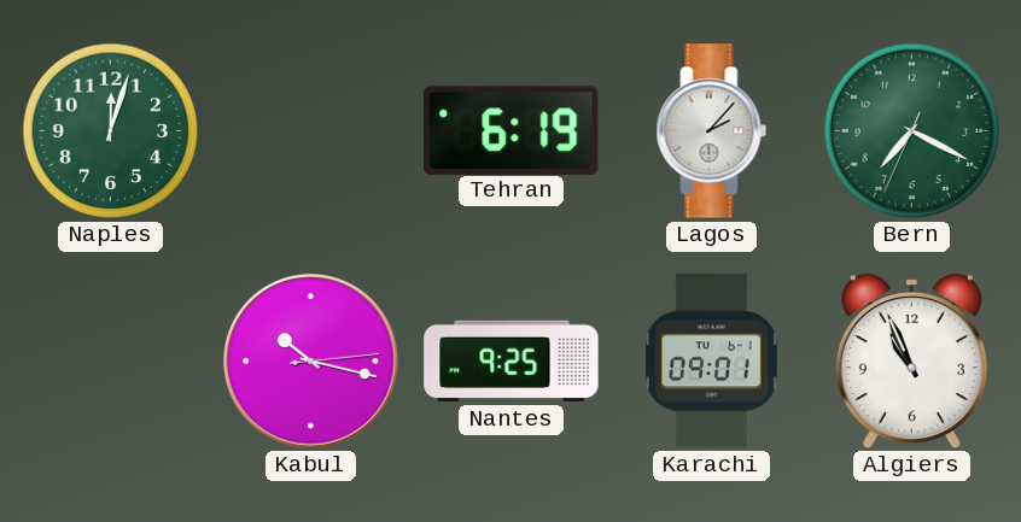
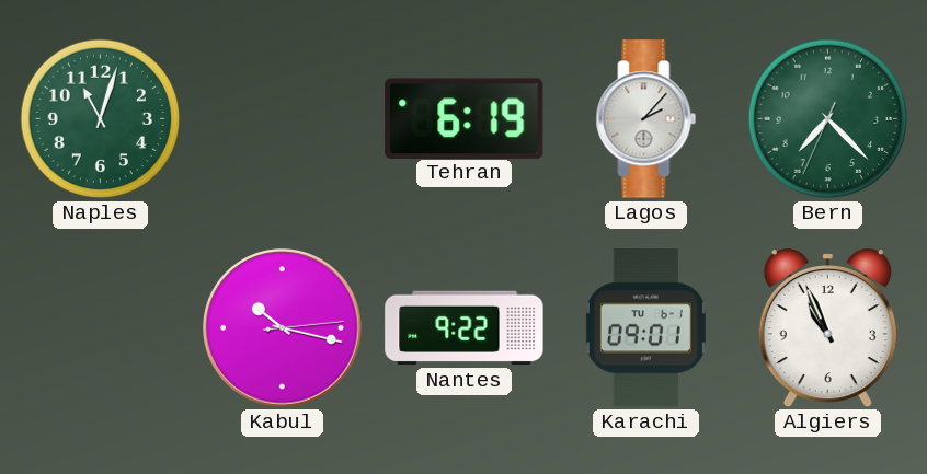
Naples: 12:03 -> 11:03
Bern: 7:19 -> 7:22
Nantes: 9:25 -> 9:22
